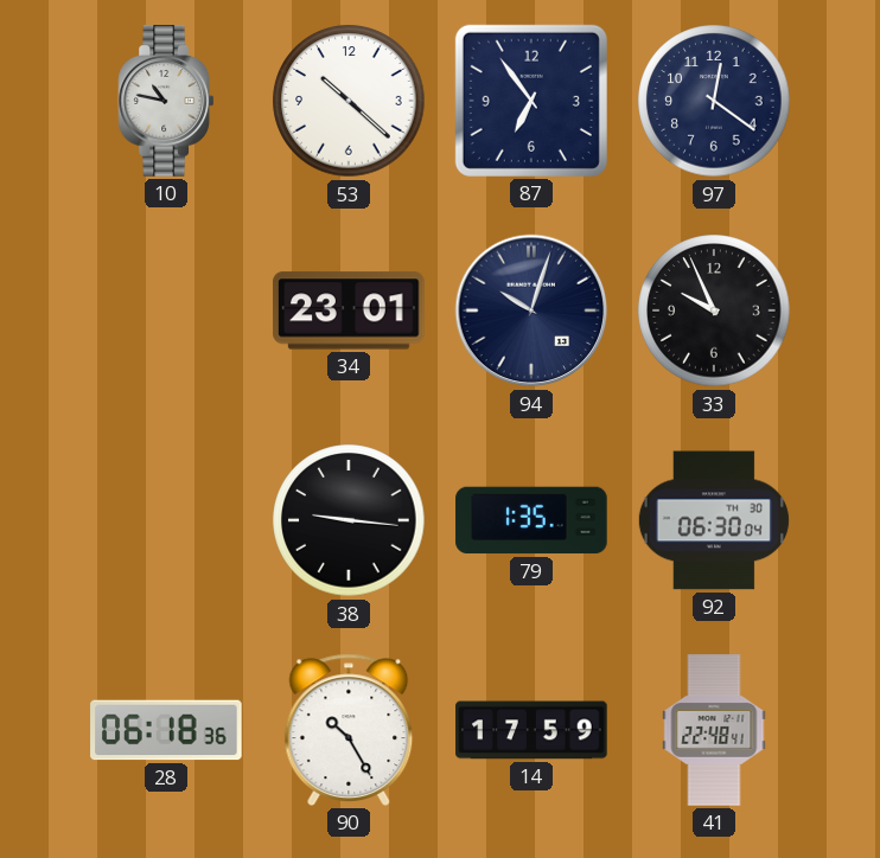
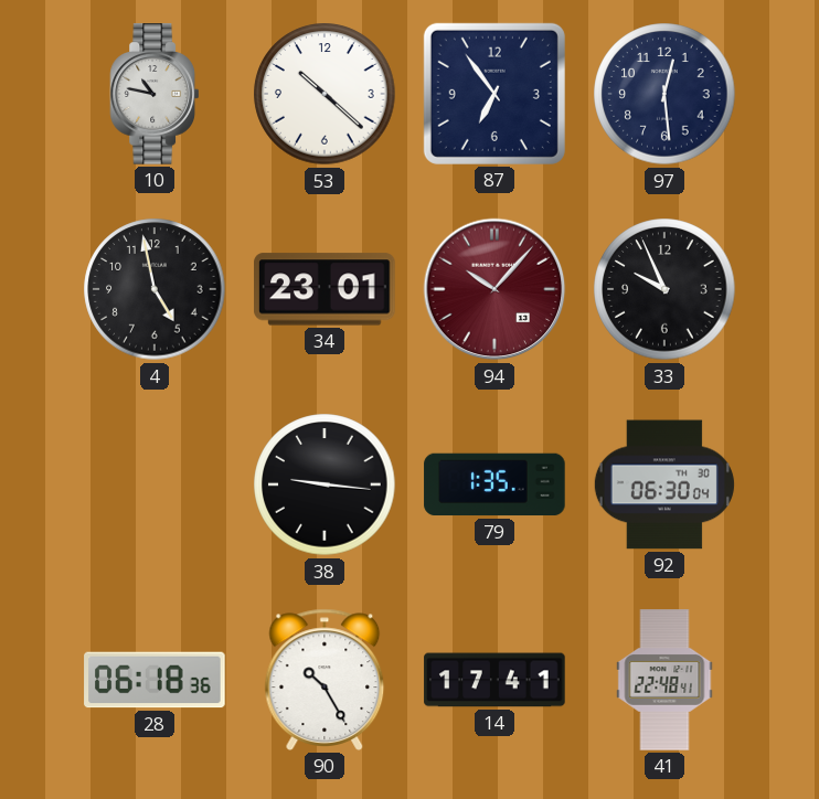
97: 12:21 -> 12:29
4: none -> 4:58
94: 10:03 -> 10:07
94 dial: navy -> burgundy
14: 17:59 -> 17:41
